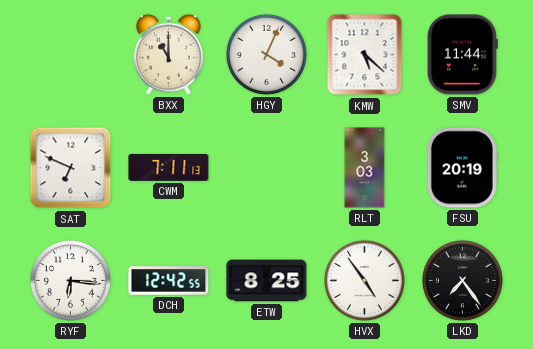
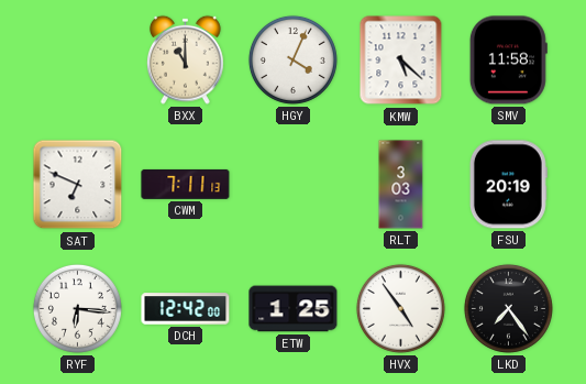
SMV: 11:44 -> 11:58
DCH: 12:42:55 -> 12:42:00
ETW: 8:25 -> 1:25
